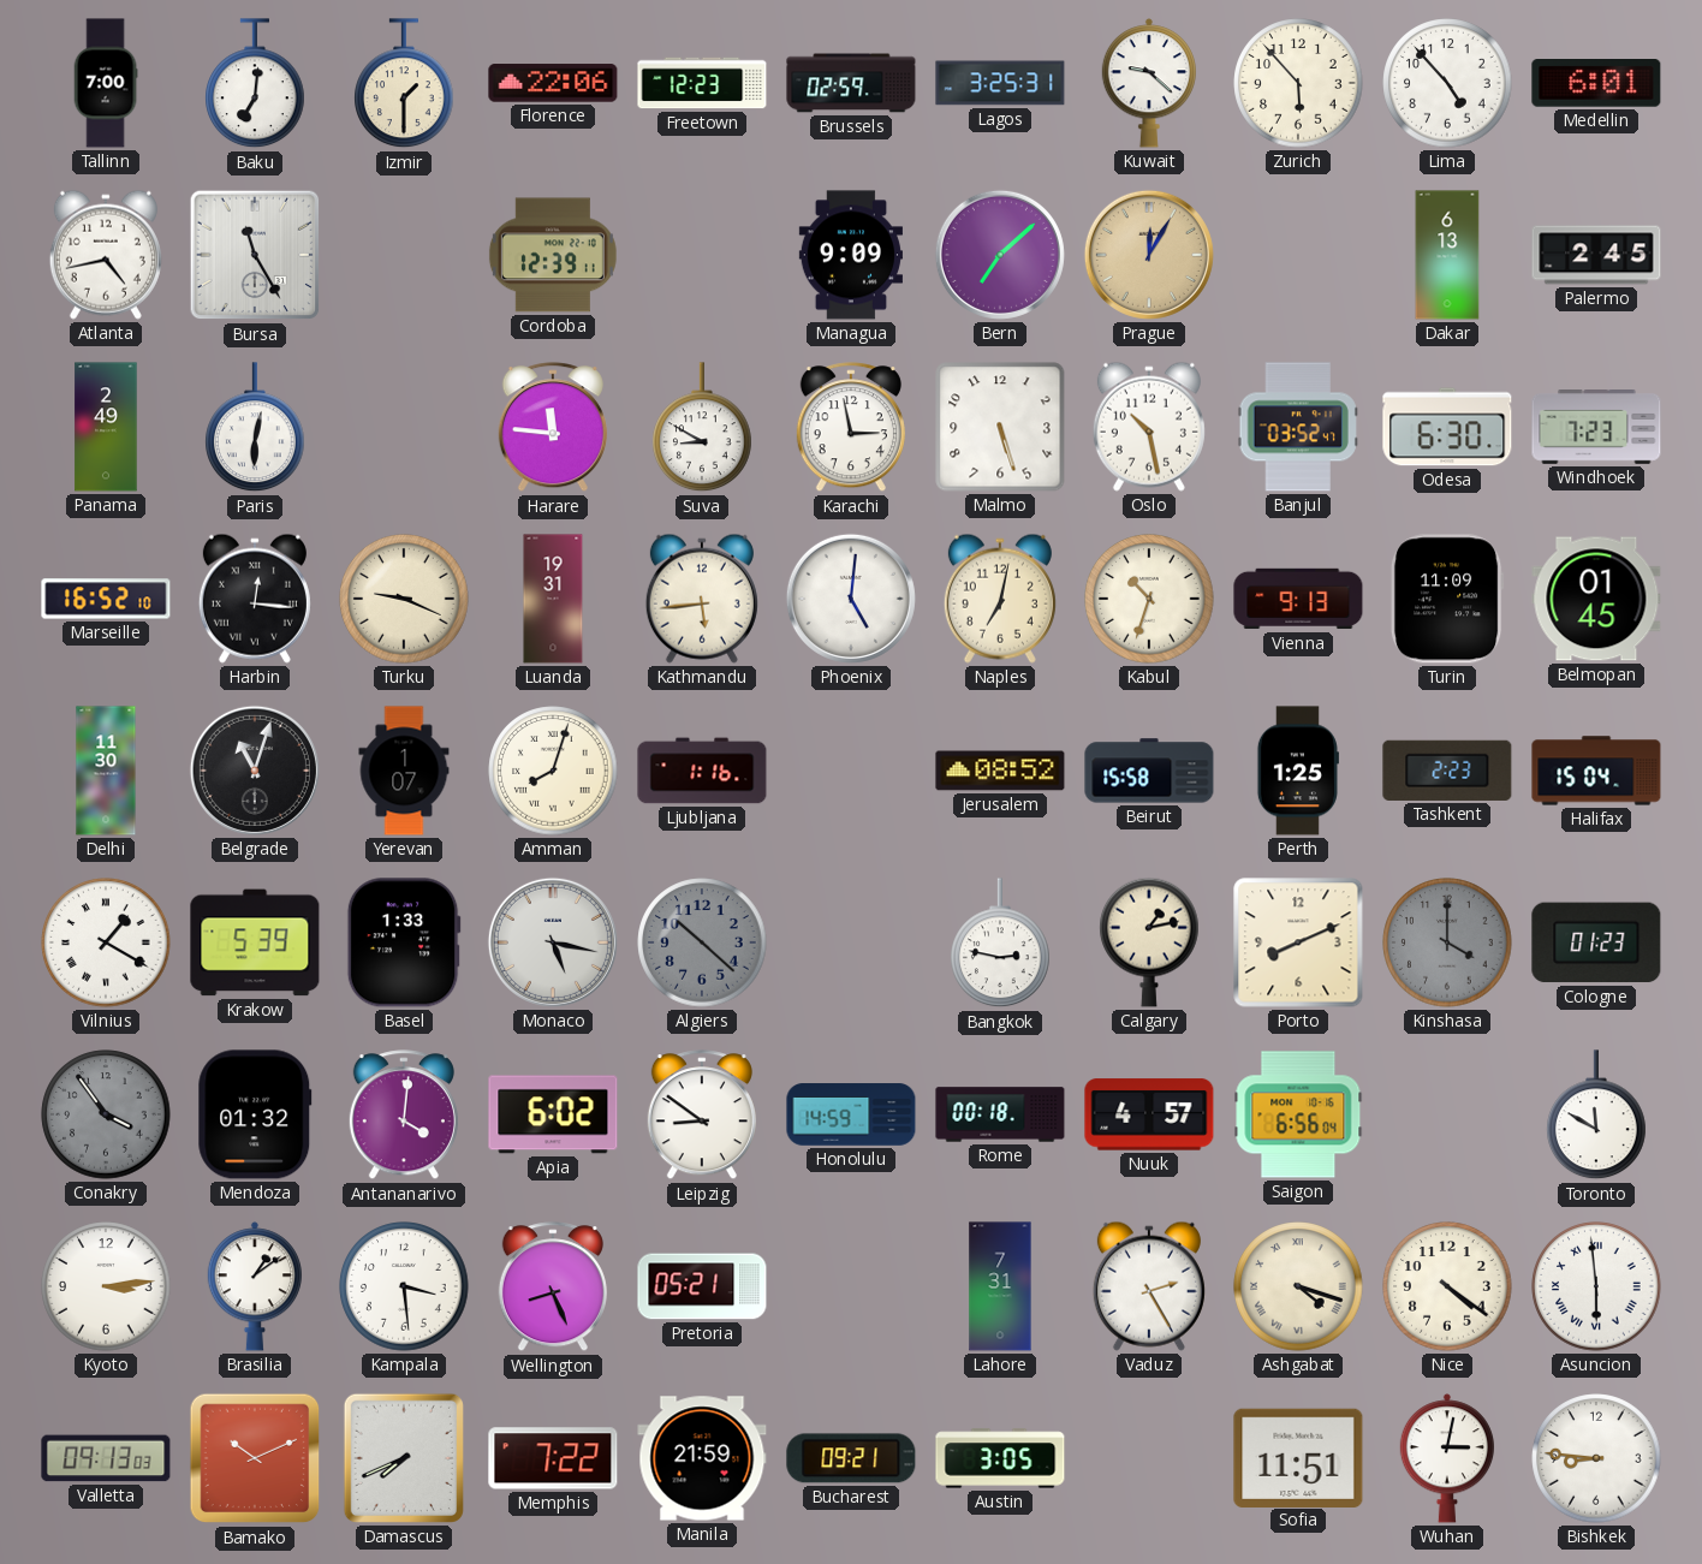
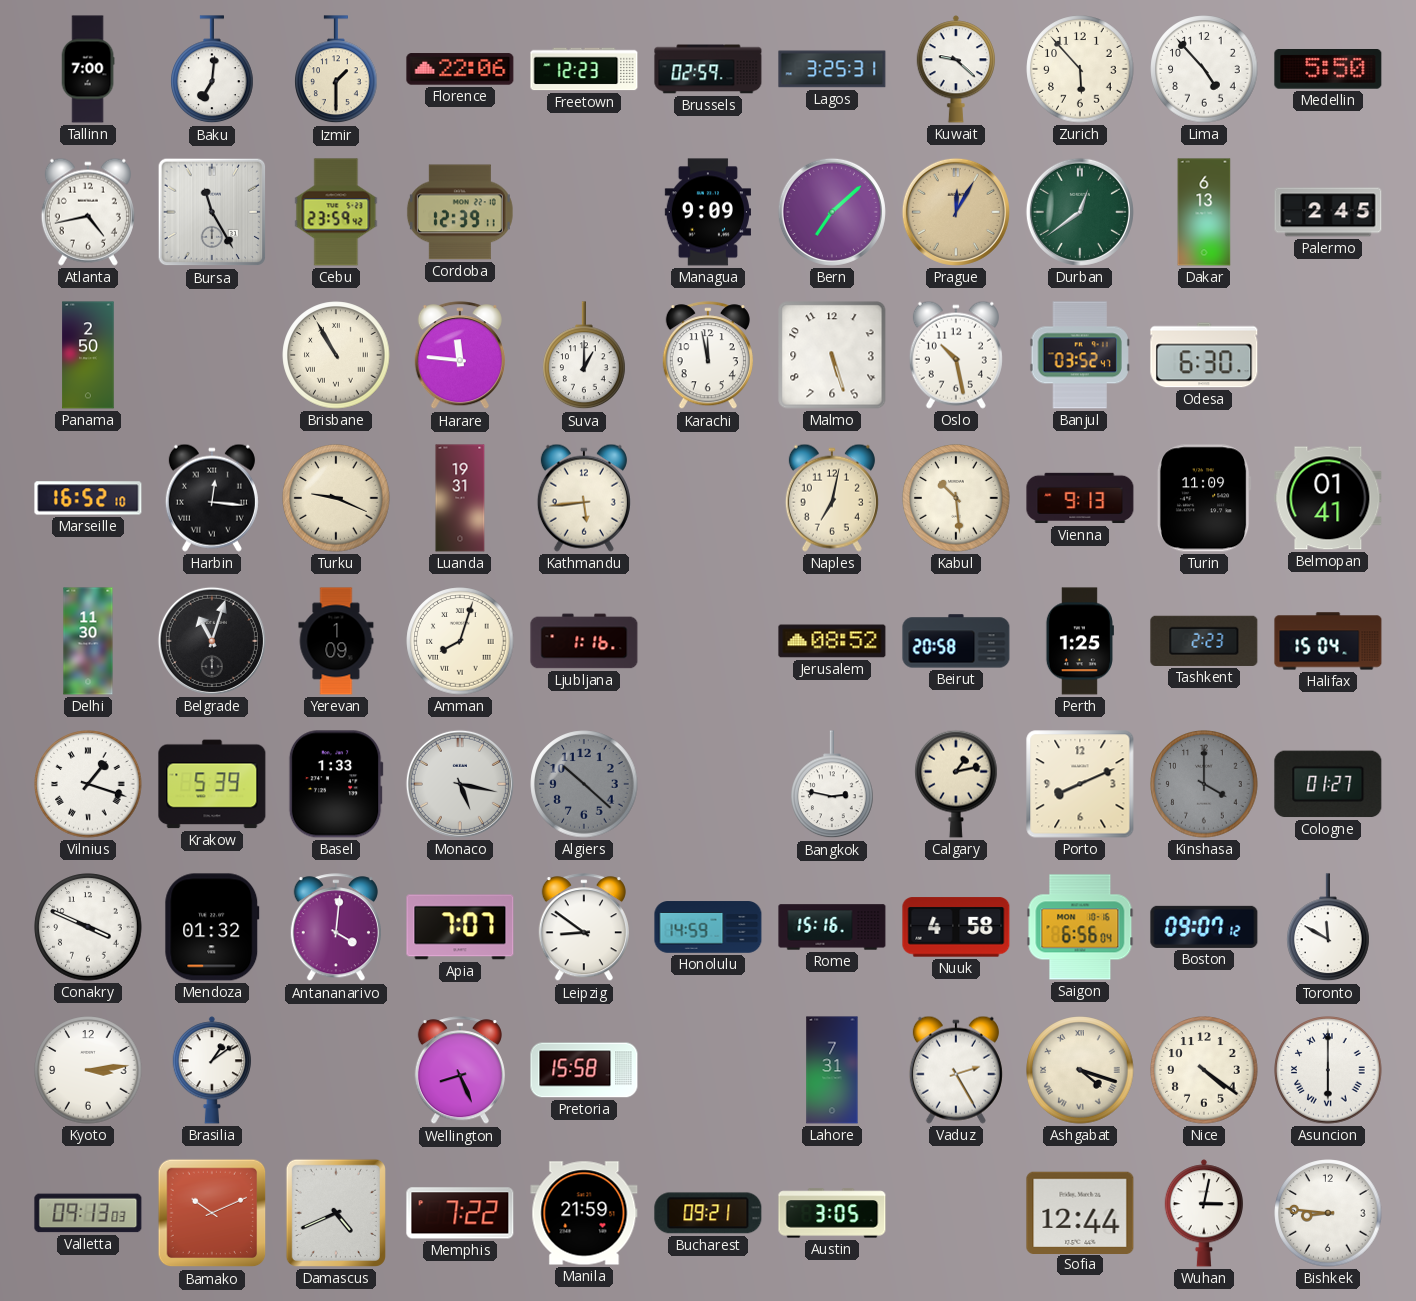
Medellin: 6:01 -> 5:50
Cebu: none -> 23:59
Durban: none -> 12:39
Panama: 2:49 -> 2:50
Paris: 6:02 -> none
Brisbane: none -> 10:55
Suva: 8:50 -> 1:00
Karachi: 2:58 -> 11:58
Windhoek: 7:23 -> none
Phoenix: 5:01 -> none
Kabul: 10:33 -> 10:29
Belmopan: 01:45 -> 01:41
Yerevan: 1:07 -> 1:09
Beirut: 15:58 -> 20:58
Vilnius: 1:20 -> 1:18
Cologne: 01:23 -> 01:27
Conakry: 3:54 -> 3:49
Conakry dial: grey -> white
Apia: 6:02 -> 7:07
Rome: 00:18 -> 15:16
Nuuk: 4:57 -> 4:58
Boston: none -> 09:07
Kampala: 3:29 -> none
Pretoria: 05:21 -> 15:58
Asuncion: 5:59 -> 6:00
Damascus: 7:41 -> 4:41
Sofia: 11:51 -> 12:44
